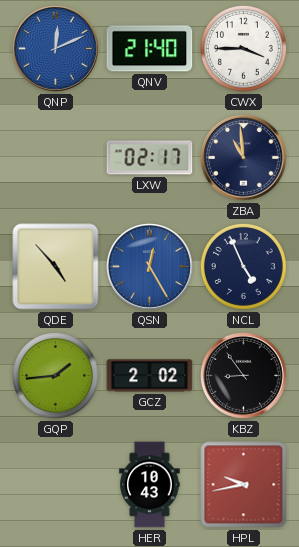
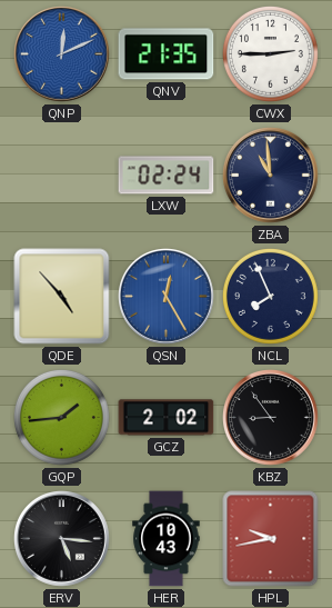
QNV: 21:40 -> 21:35
CWX: 3:45 -> 2:45
LXW: 02:17 -> 02:24
NCL: 4:56 -> 7:56
ERV: none -> 5:16
